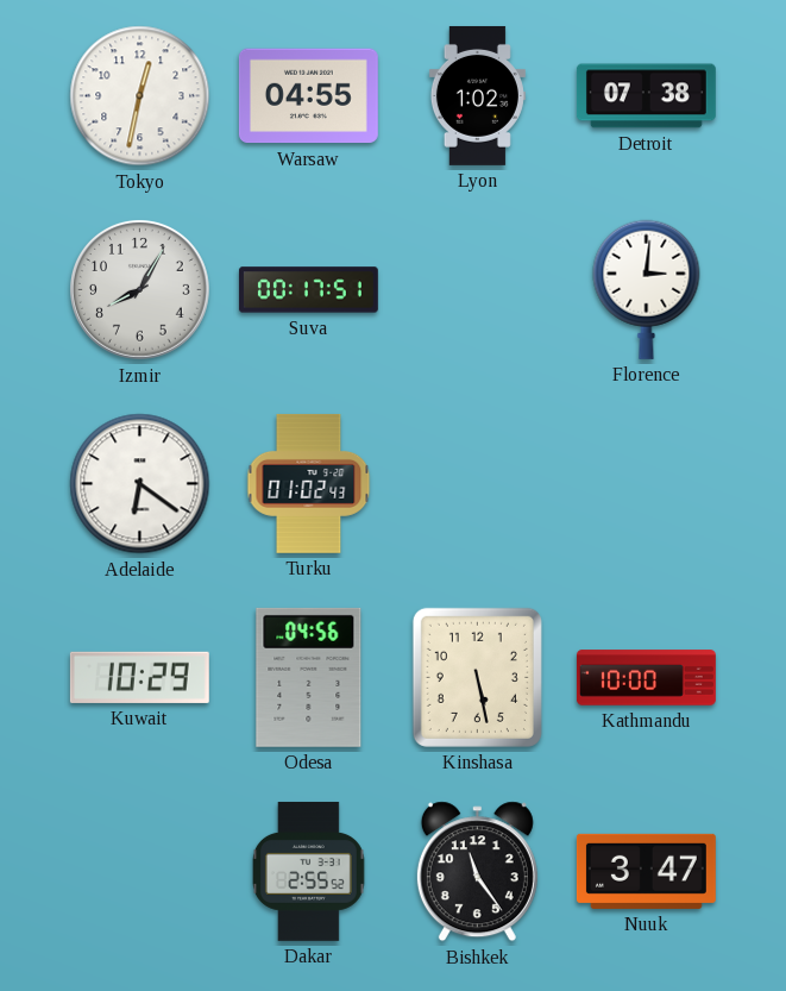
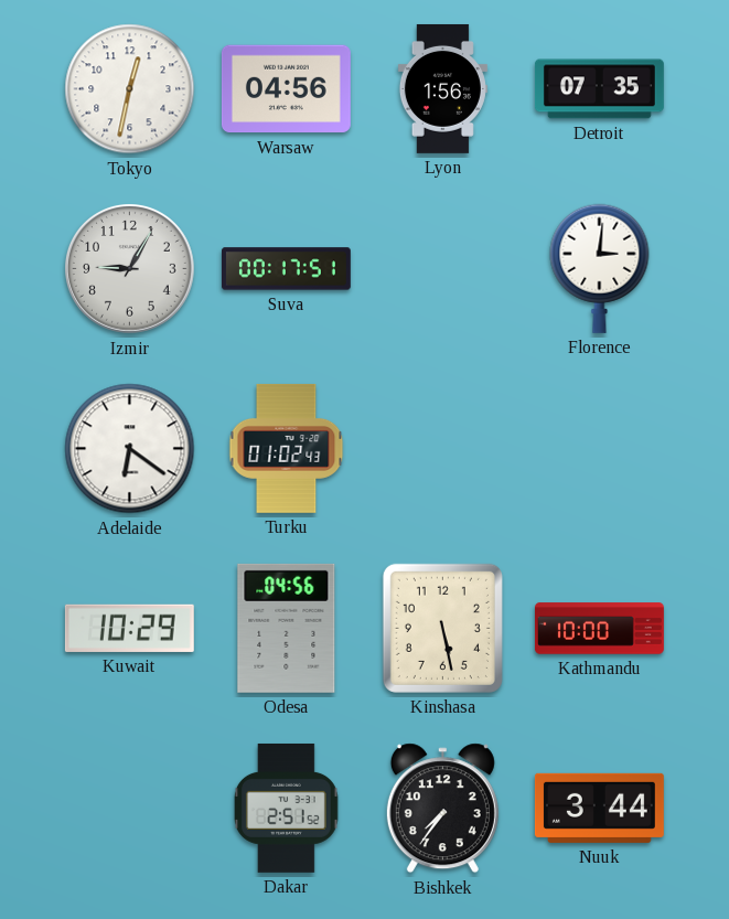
Warsaw: 04:55 -> 04:56
Lyon: 1:02 -> 1:56
Detroit: 07:38 -> 07:35
Izmir: 8:05 -> 9:05
Dakar: 2:55 -> 2:51
Bishkek: 11:24 -> 7:36
Nuuk: 3:47 -> 3:44
